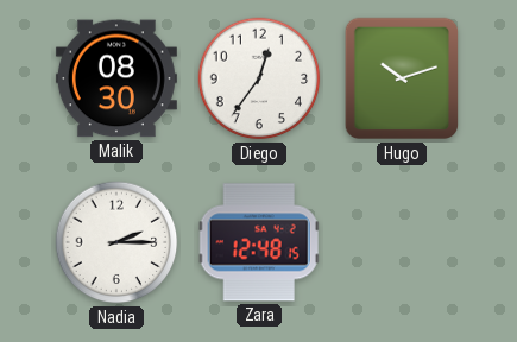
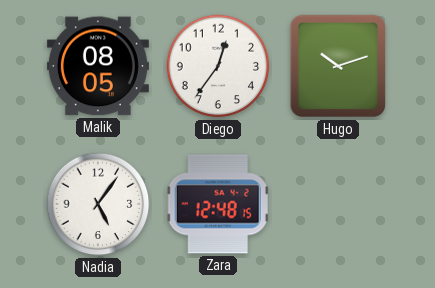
Malik: 08:30 -> 08:05
Nadia: 2:15 -> 5:06
